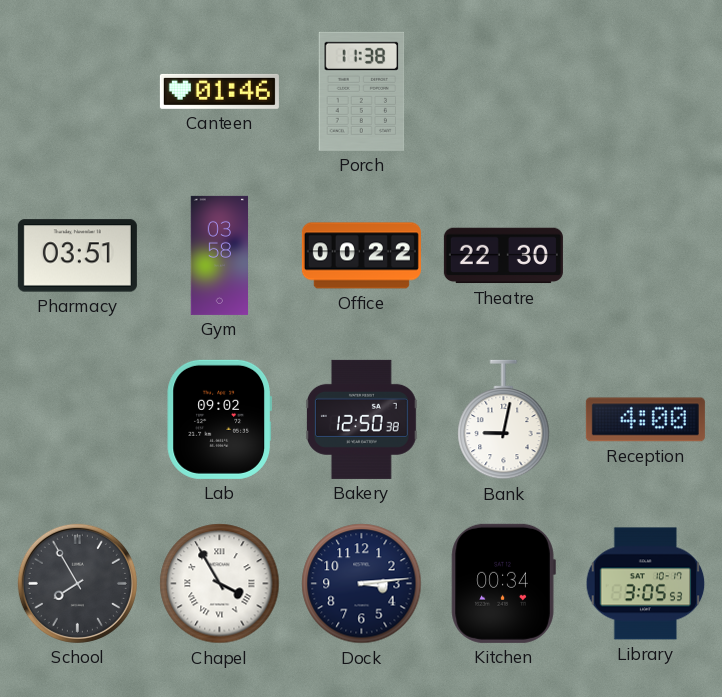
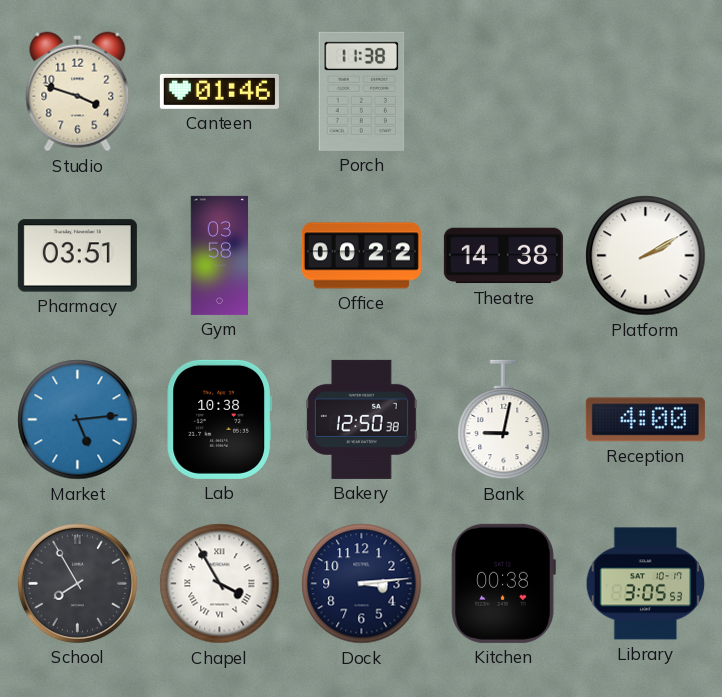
Studio: none -> 3:48
Theatre: 22:30 -> 14:38
Platform: none -> 2:10
Market: none -> 5:14
Lab: 09:02 -> 10:38
Kitchen: 00:34 -> 00:38
